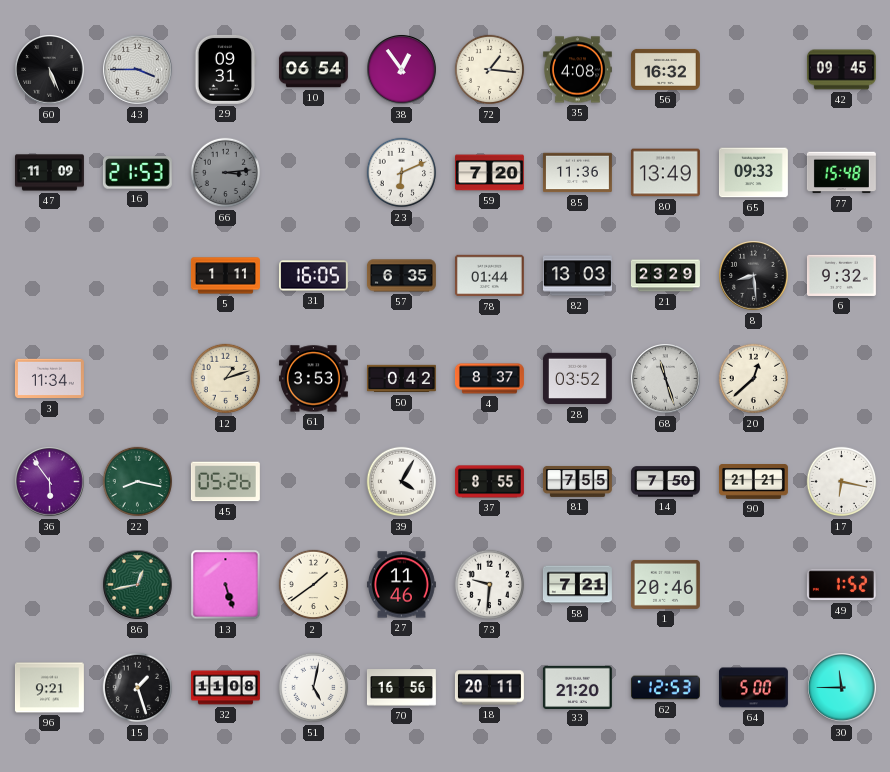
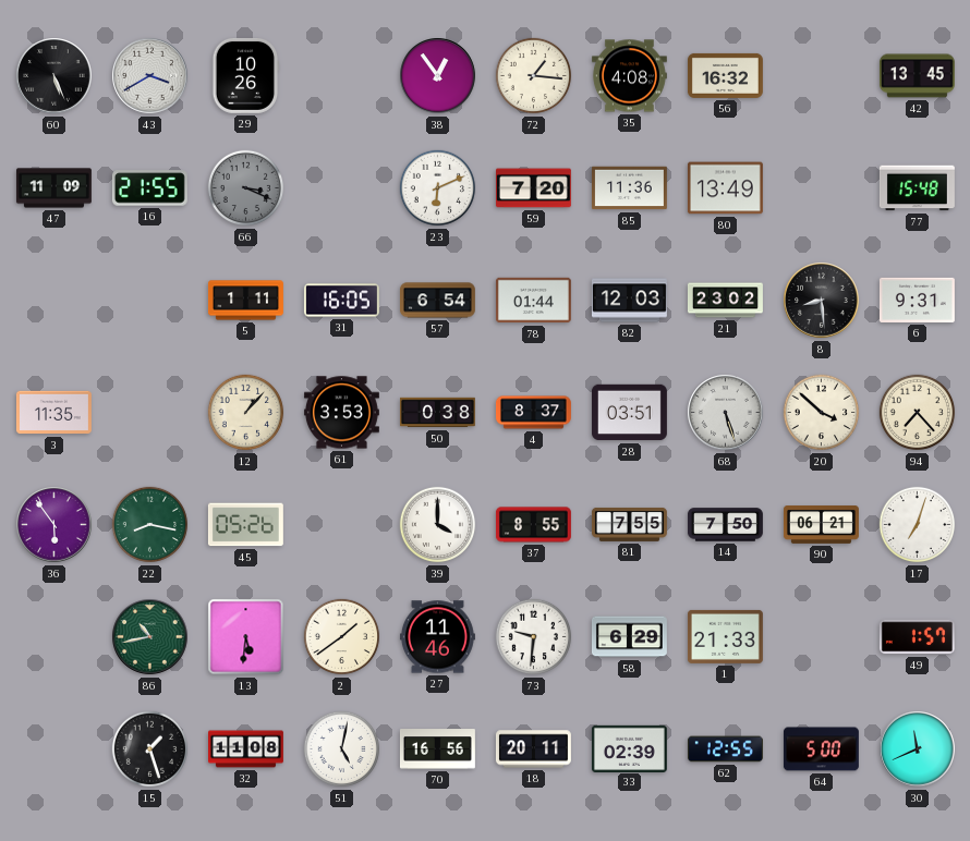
43: 3:45 -> 3:40
29: 09:31 -> 10:26
10: 06:54 -> none
42: 09:45 -> 13:45
16: 21:53 -> 21:55
66: 3:14 -> 3:19
65: 09:33 -> none
57: 6:35 -> 6:54
82: 13:03 -> 12:03
21: 23:29 -> 23:02
6: 9:32 -> 9:31
3: 11:34 -> 11:35
12: 1:12 -> 1:07
50: 0:42 -> 0:38
28: 03:52 -> 03:51
68: 11:27 -> 5:27
20: 12:38 -> 3:52
94: none -> 7:23
39: 4:05 -> 4:00
90: 21:21 -> 06:21
17: 6:17 -> 7:03
86: 12:43 -> 10:43
13: 5:27 -> 5:31
58: 7:21 -> 6:29
1: 20:46 -> 21:33
49: 1:52 -> 1:57
96: 9:21 -> none
33: 21:20 -> 02:39
62: 12:53 -> 12:55
30: 11:45 -> 11:41
